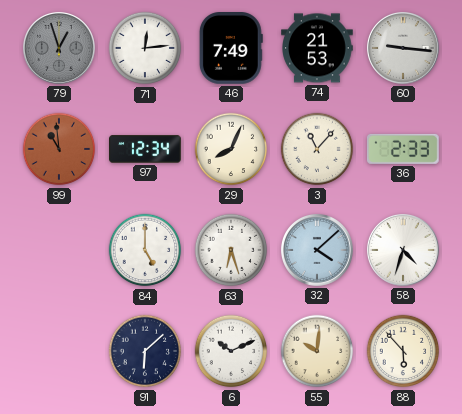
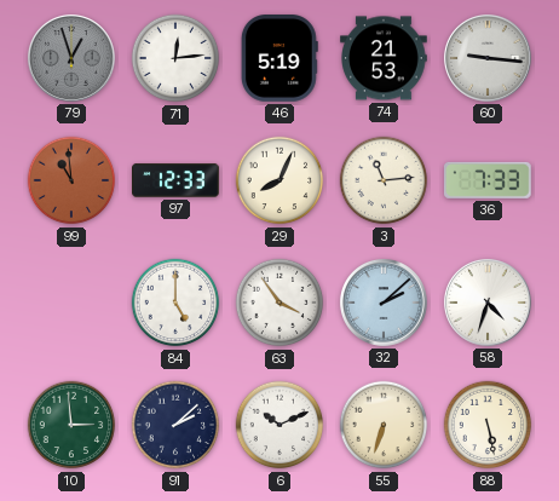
46: 7:49 -> 5:19
97: 12:34 -> 12:33
3: 11:07 -> 11:14
36: 2:33 -> 7:33
63: 6:27 -> 3:54
32: 4:08 -> 2:08
10: none -> 2:59
91: 6:08 -> 2:08
55: 10:01 -> 6:33
88: 5:53 -> 5:28
